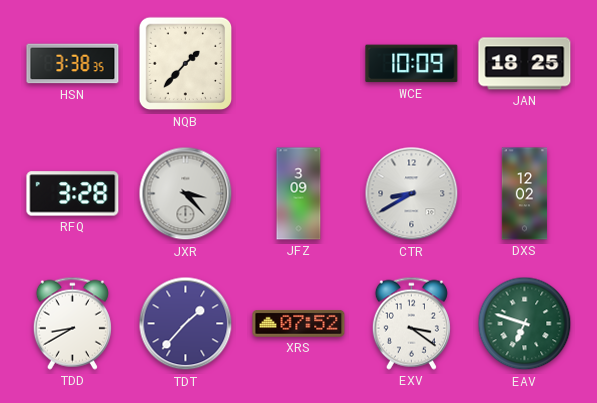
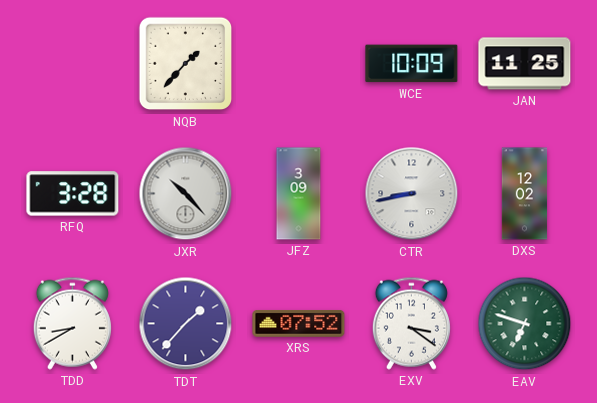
HSN: 3:38 -> none
JAN: 18:25 -> 11:25
JXR: 3:23 -> 10:23
CTR: 8:40 -> 8:43
